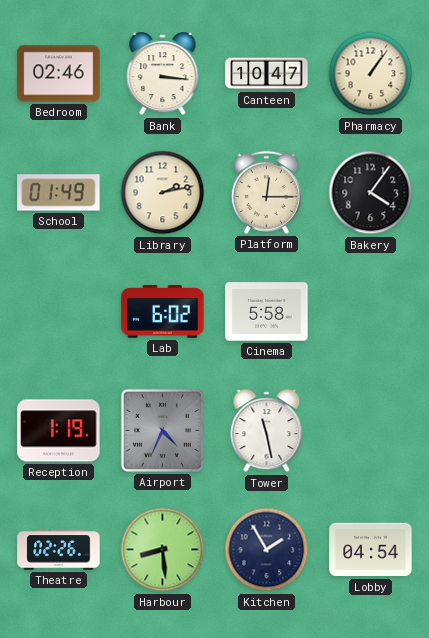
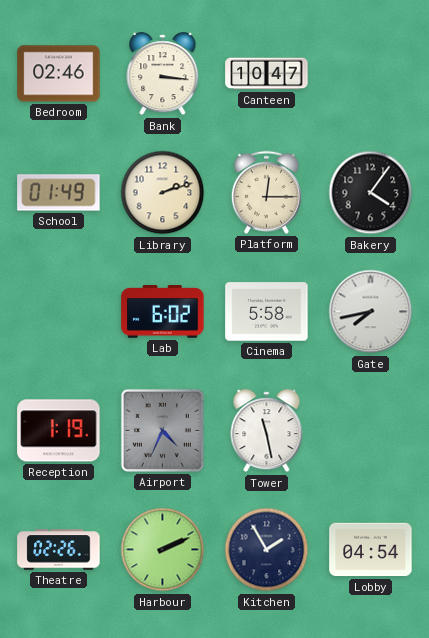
Pharmacy: 1:06 -> none
Library: 2:13 -> 2:12
Gate: none -> 7:43
Harbour: 8:29 -> 2:11
